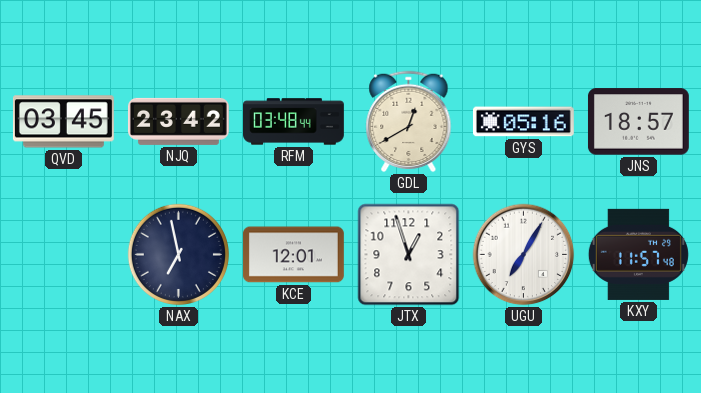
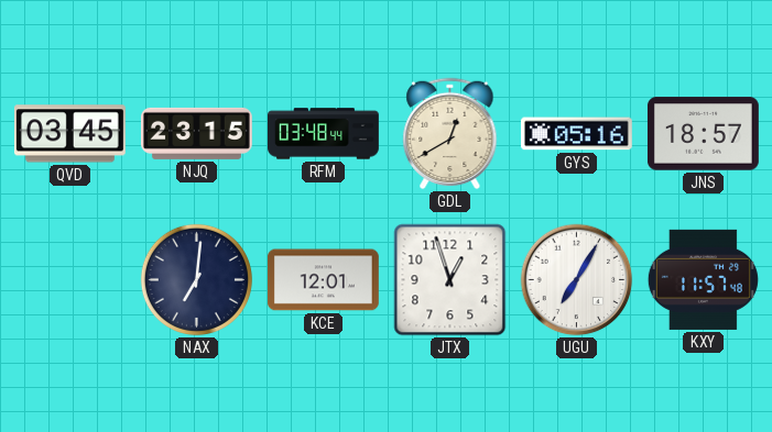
NJQ: 23:42 -> 23:15
NAX: 6:58 -> 7:01
